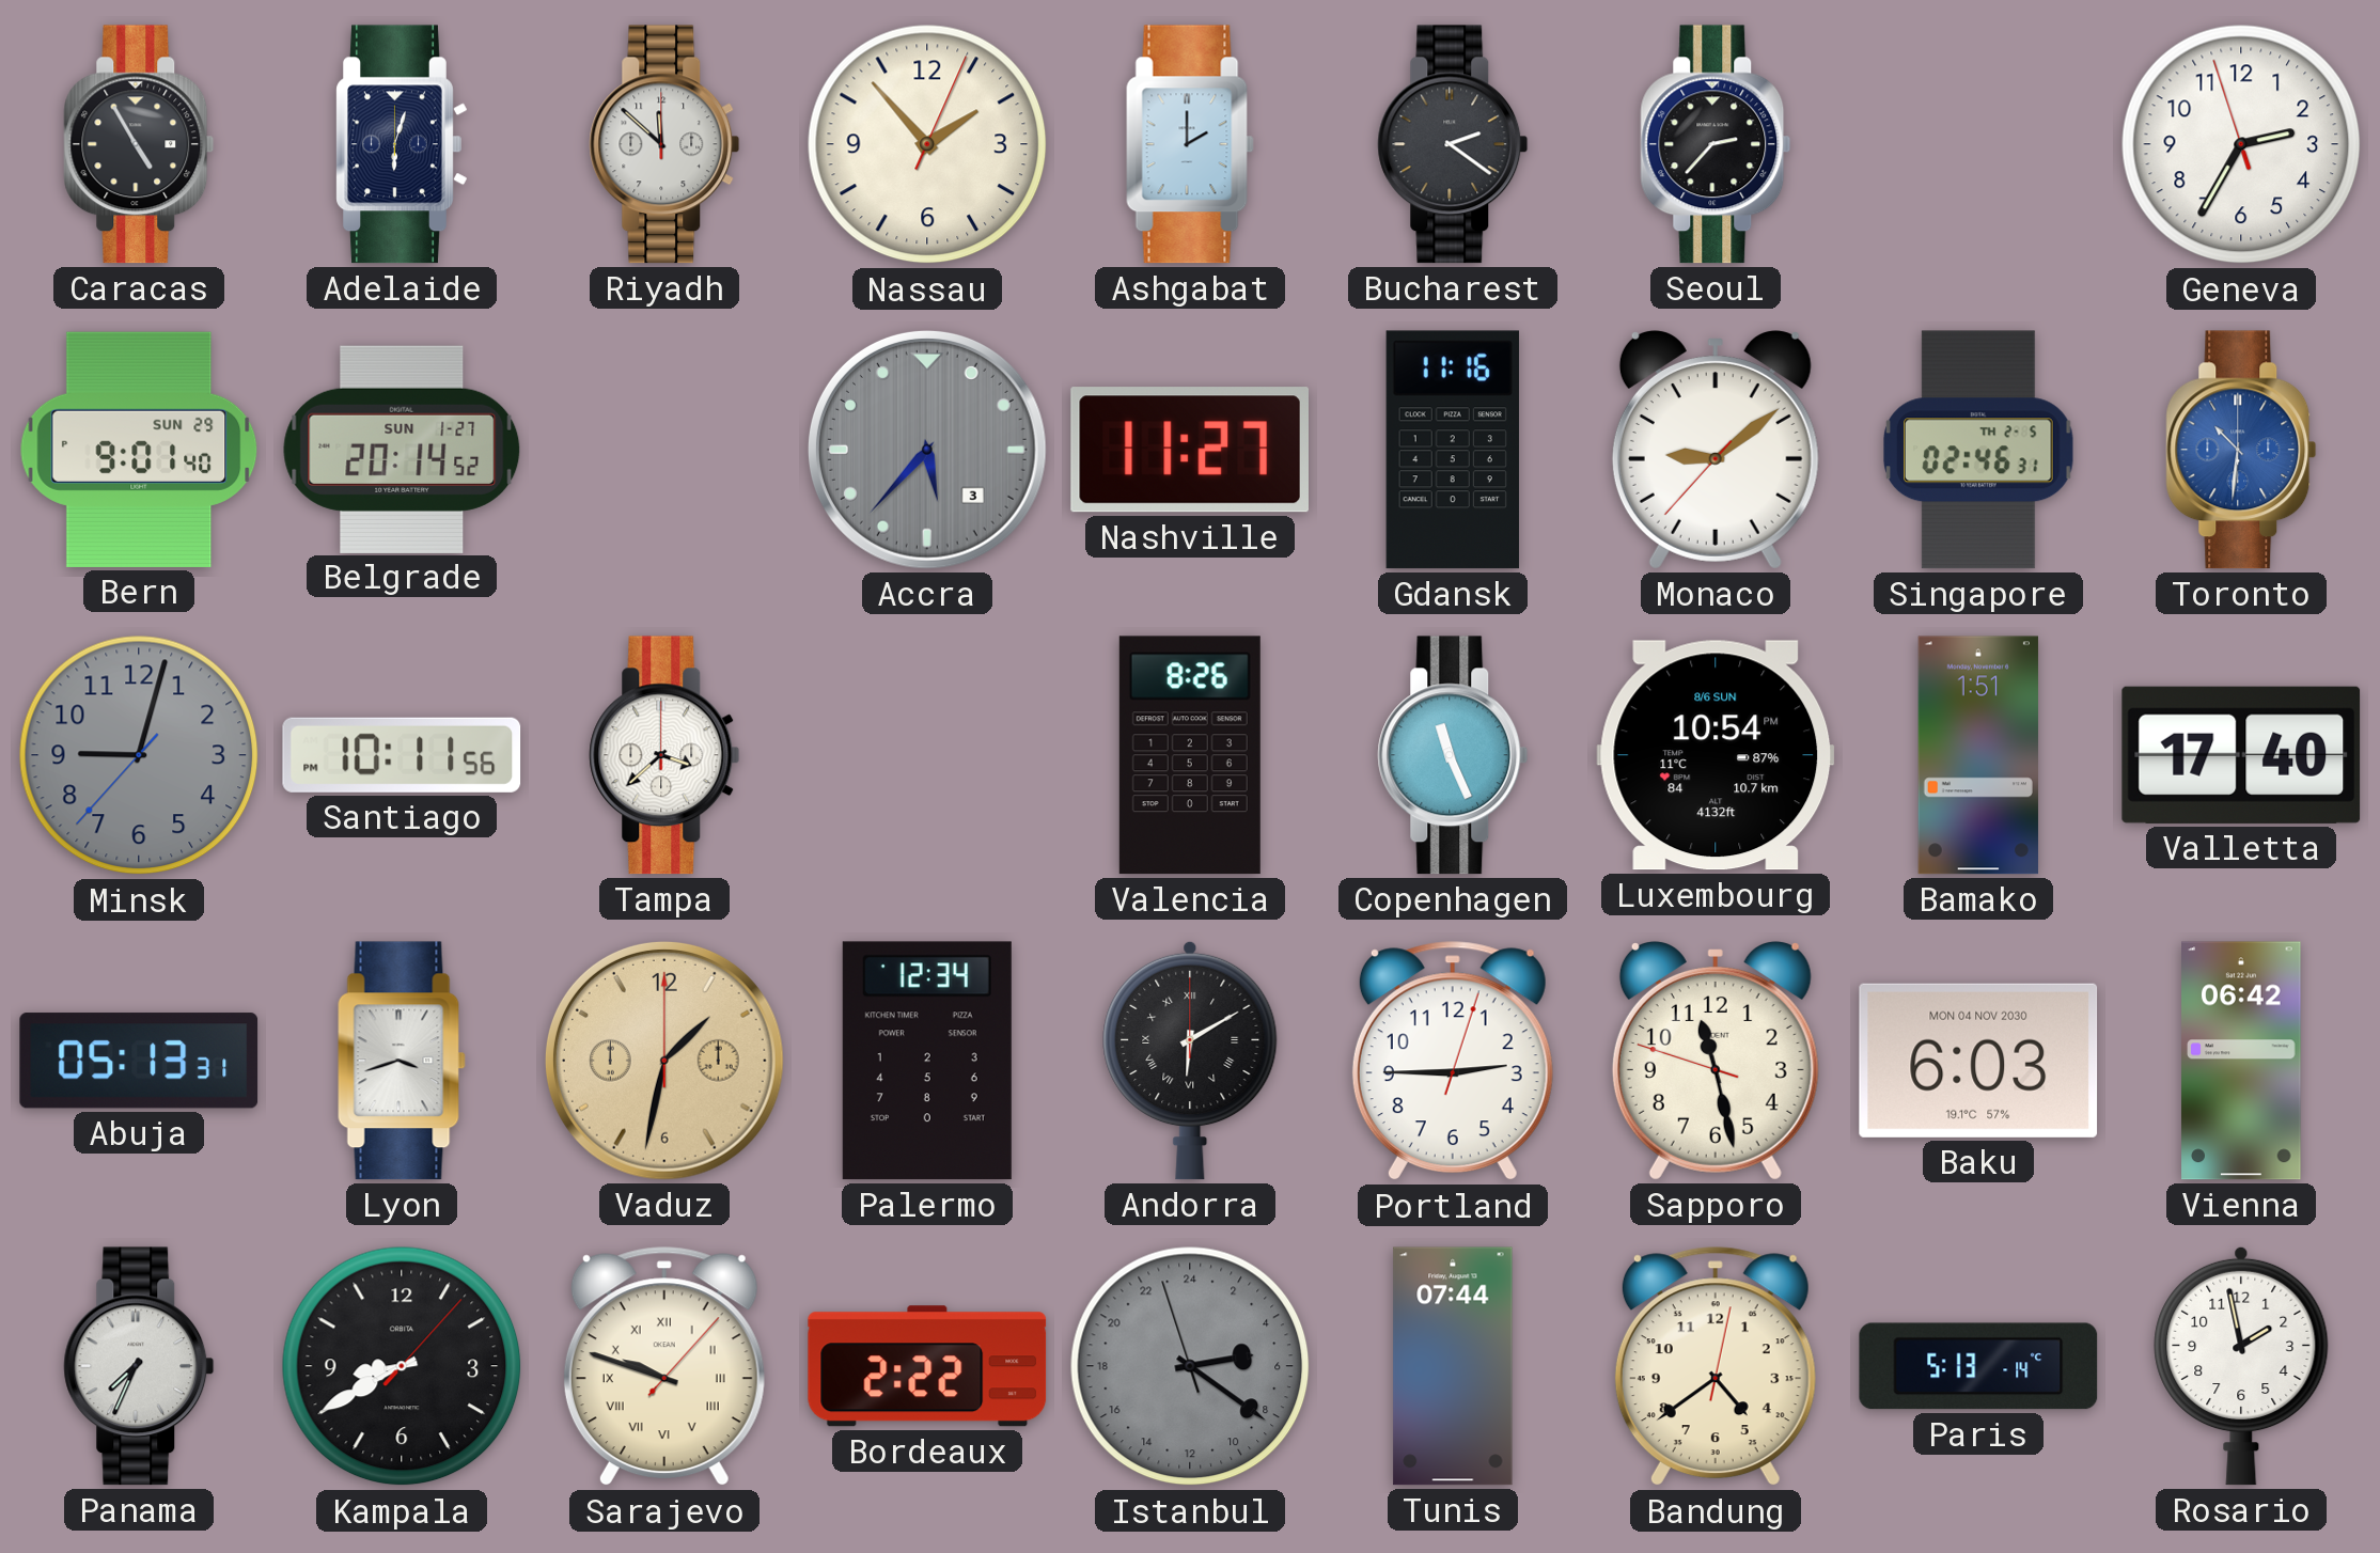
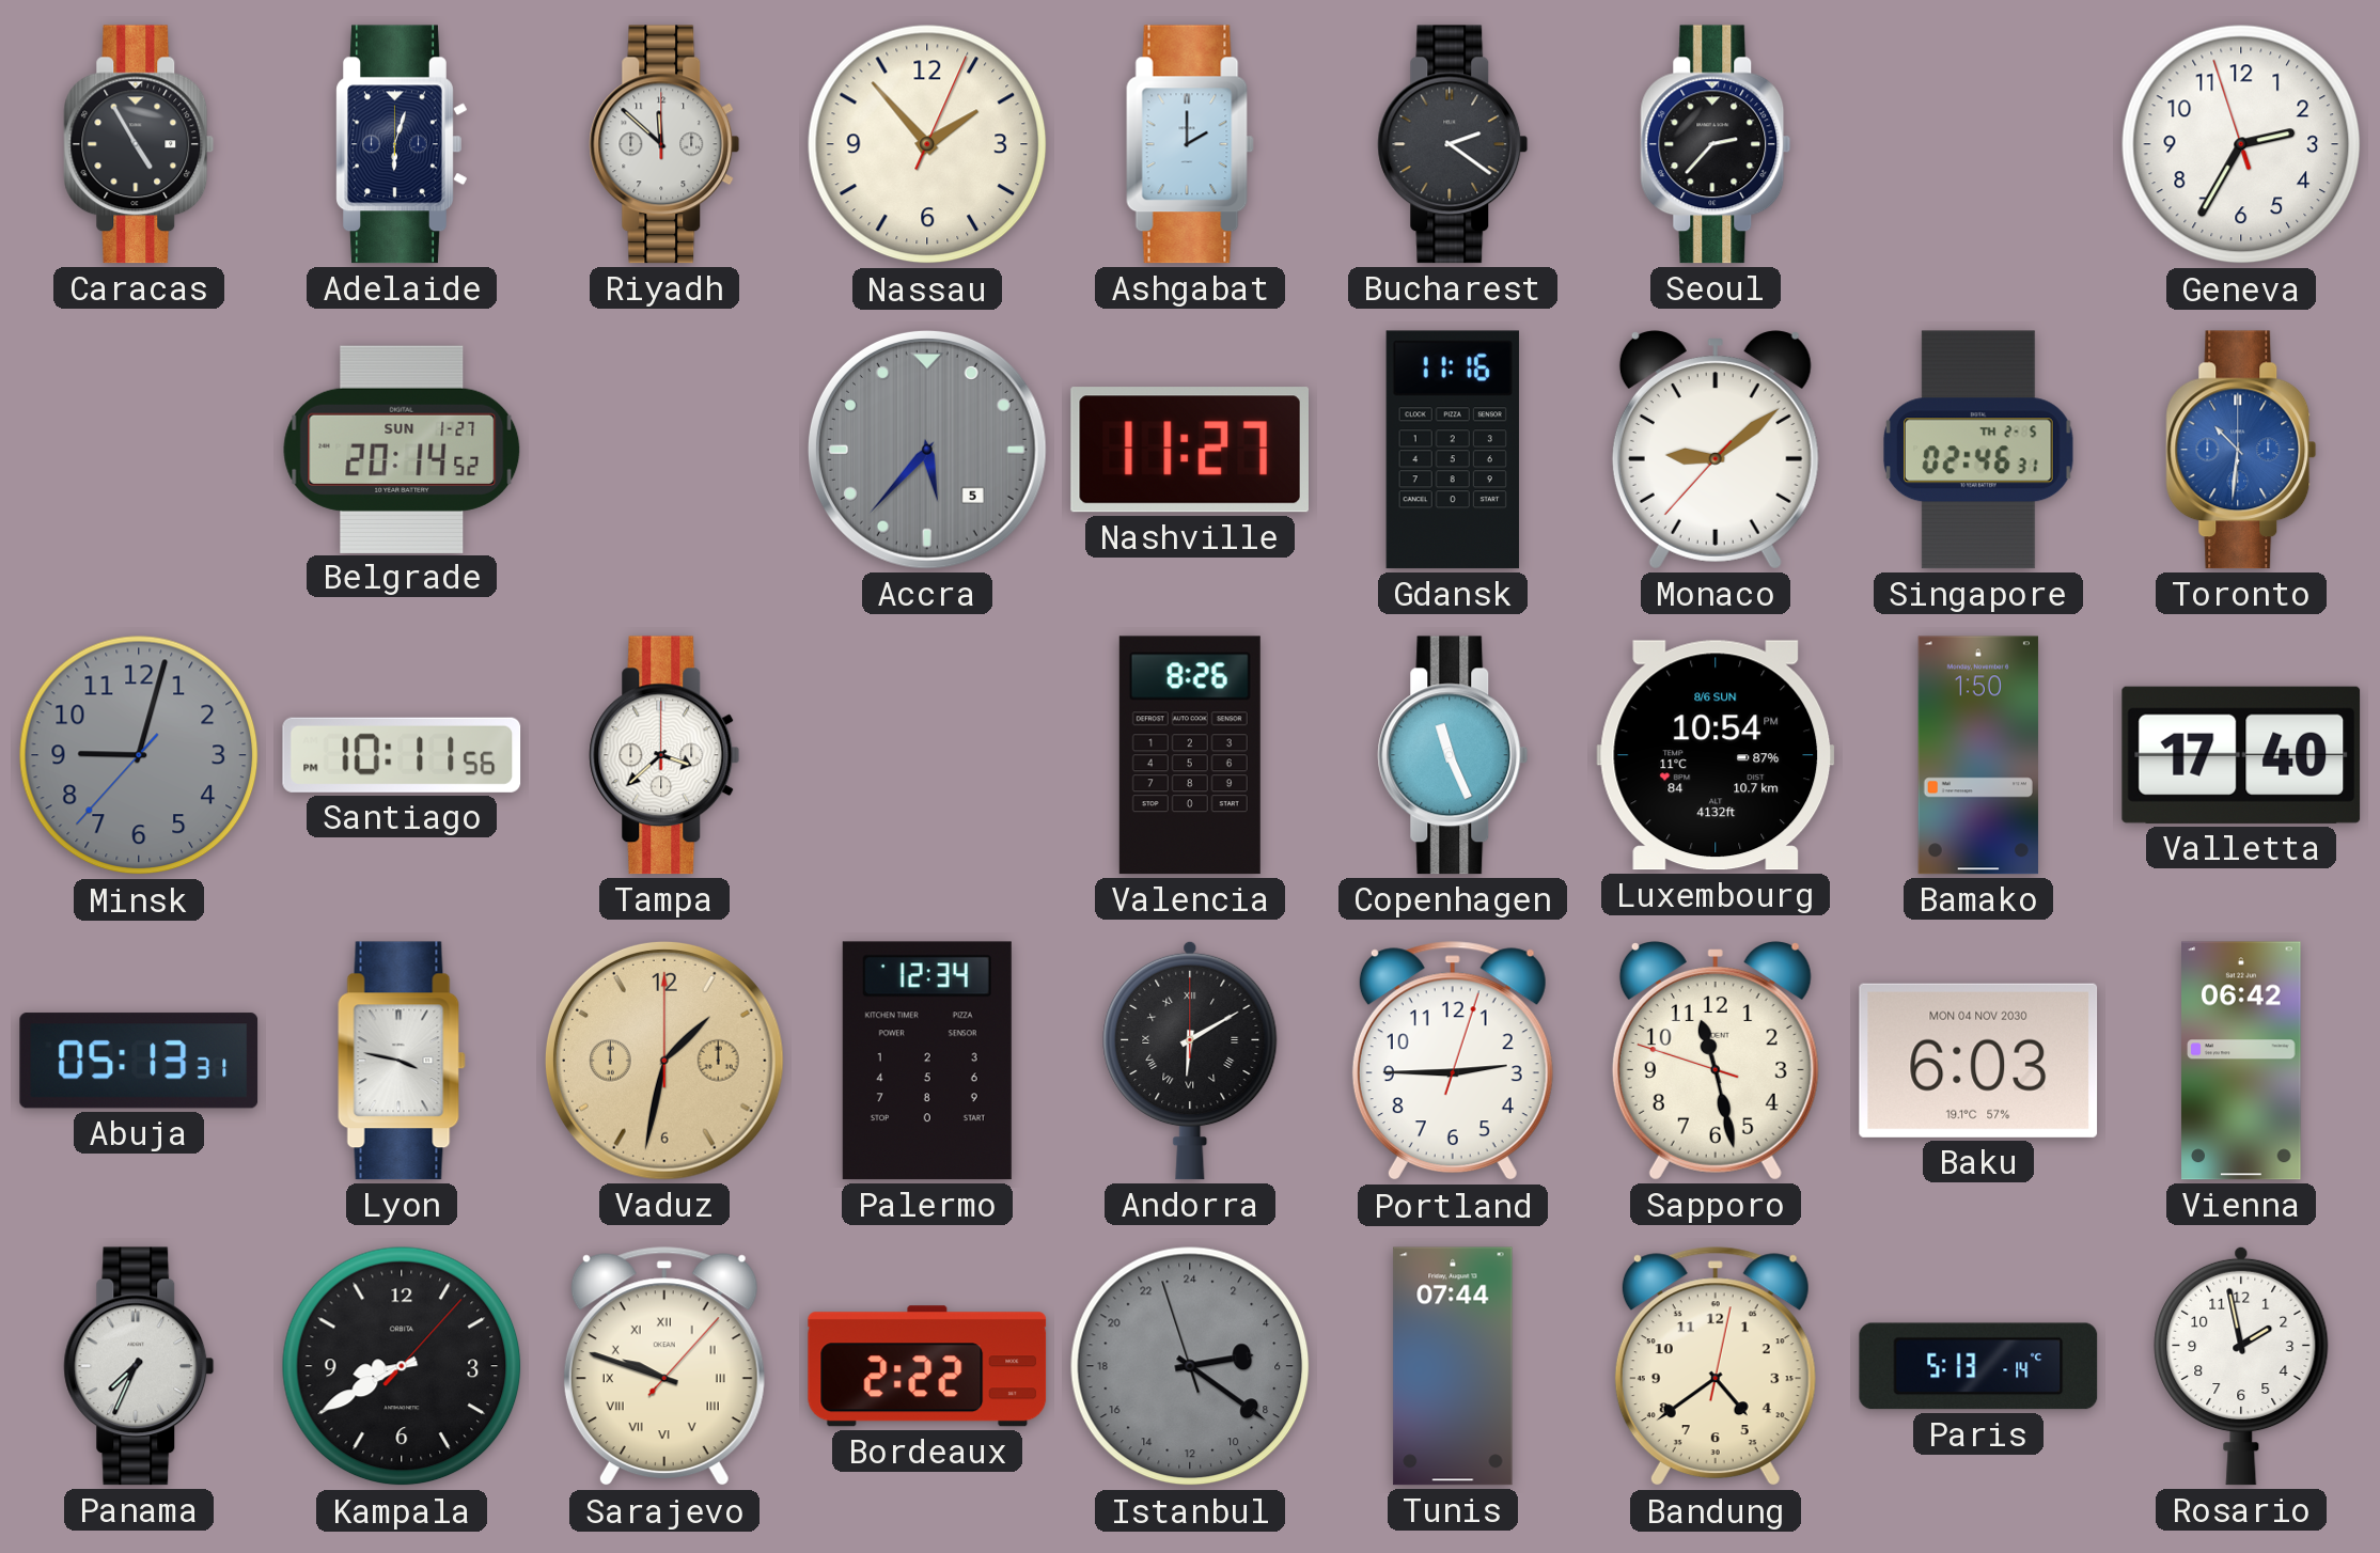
Bern: 9:01 -> none
Accra date: 3 -> 5
Bamako: 1:51 -> 1:50
Lyon: 3:42 -> 3:47
